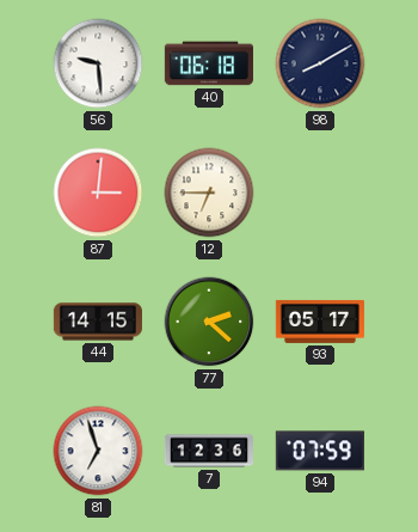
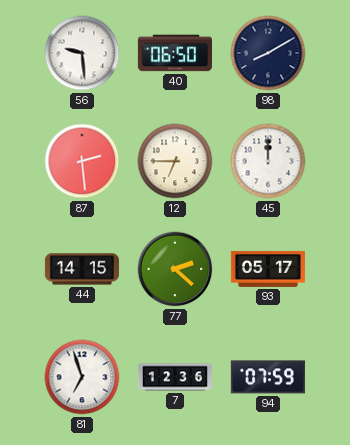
40: 06:18 -> 06:50
87: 3:01 -> 2:29
45: none -> 12:00
